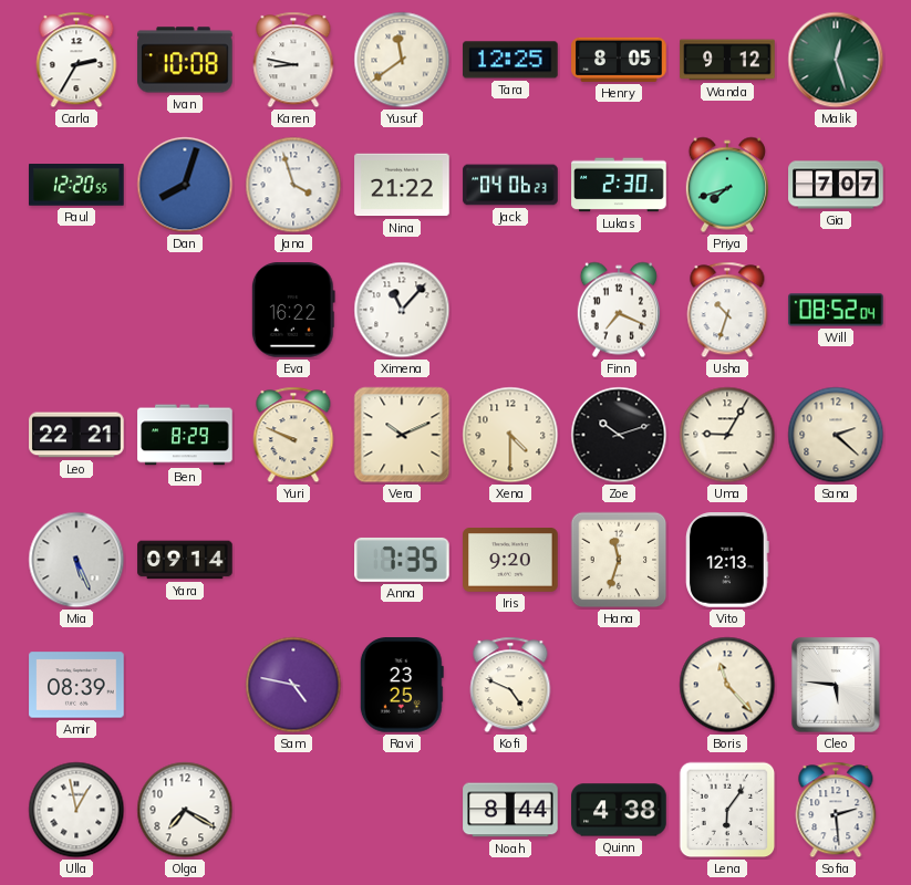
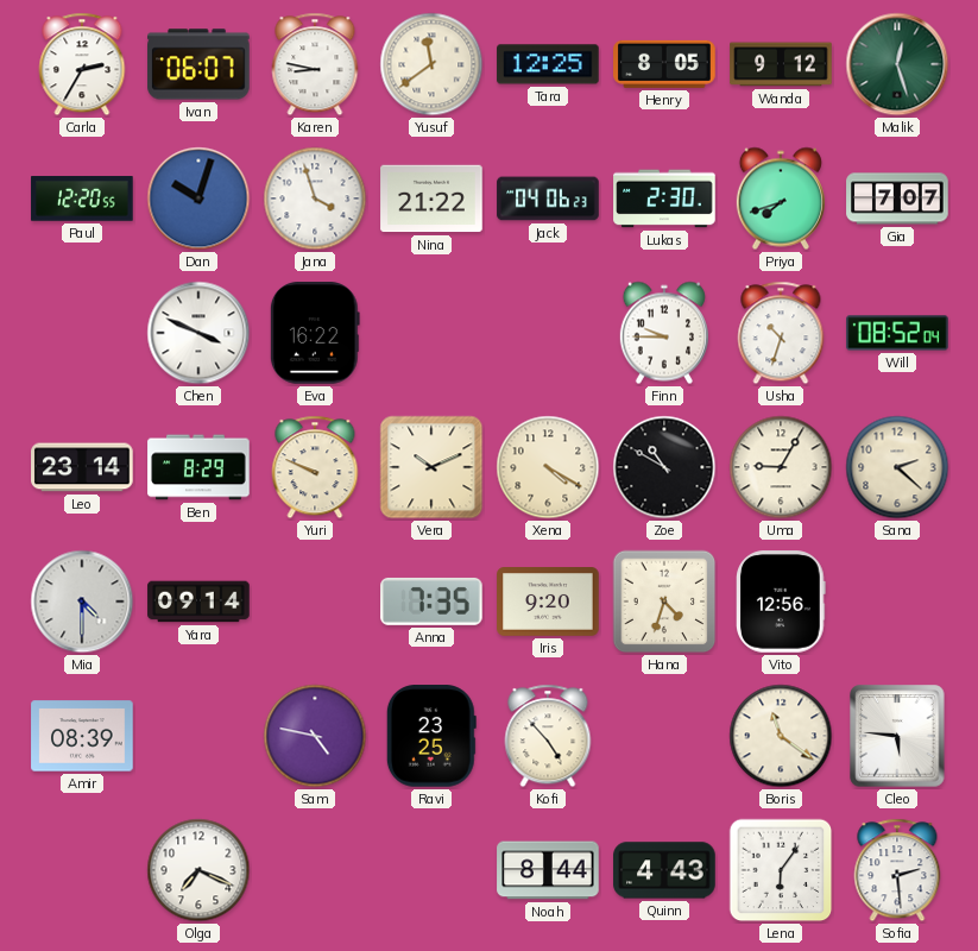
Ivan: 10:08 -> 06:07
Dan: 8:03 -> 10:03
Chen: none -> 3:49
Ximena: 11:07 -> none
Finn: 7:19 -> 9:45
Leo: 22:21 -> 23:14
Xena: 4:30 -> 4:20
Zoe: 10:12 -> 10:50
Mia: 5:26 -> 4:30
Hana: 11:33 -> 4:33
Vito: 12:13 -> 12:56
Kofi: 4:49 -> 4:53
Boris: 11:23 -> 11:21
Ulla: 12:58 -> none
Olga: 7:20 -> 7:19
Quinn: 4:38 -> 4:43
